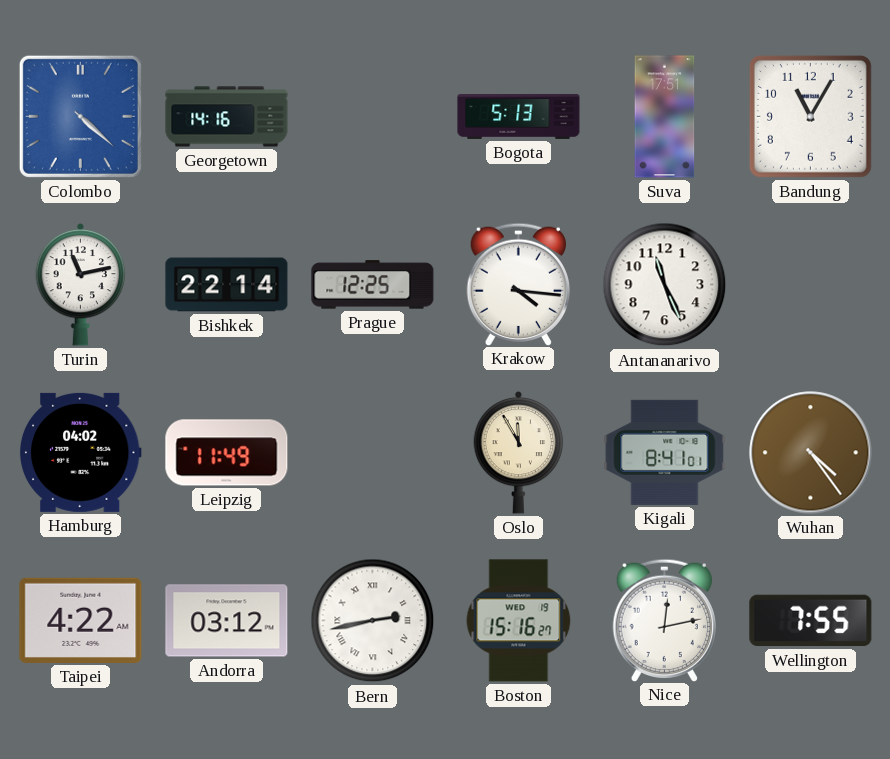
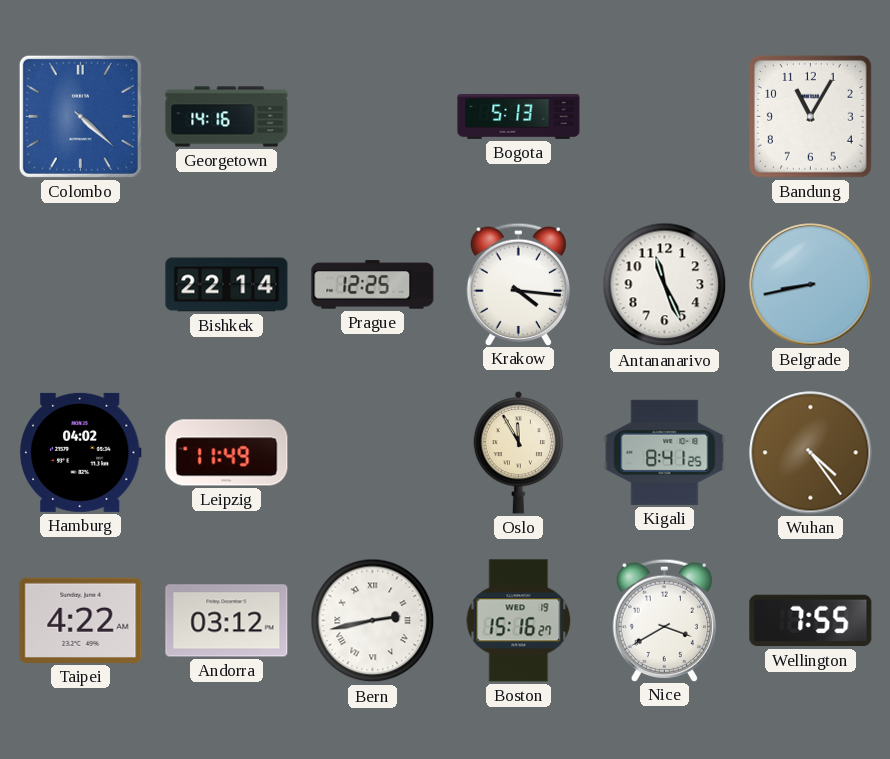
Suva: 17:51 -> none
Turin: 11:13 -> none
Belgrade: none -> 8:43
Kigali: 8:41:01 -> 8:41:25
Nice: 12:13 -> 3:40
